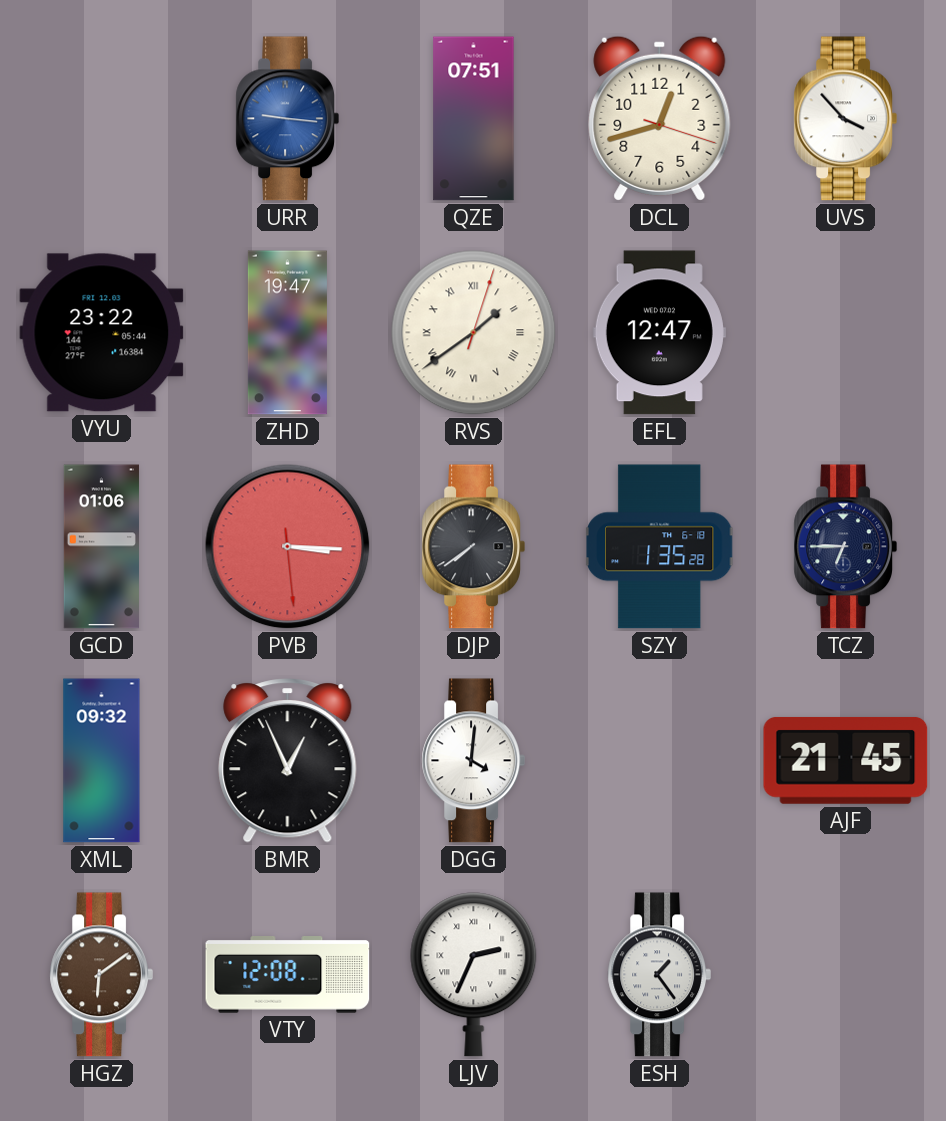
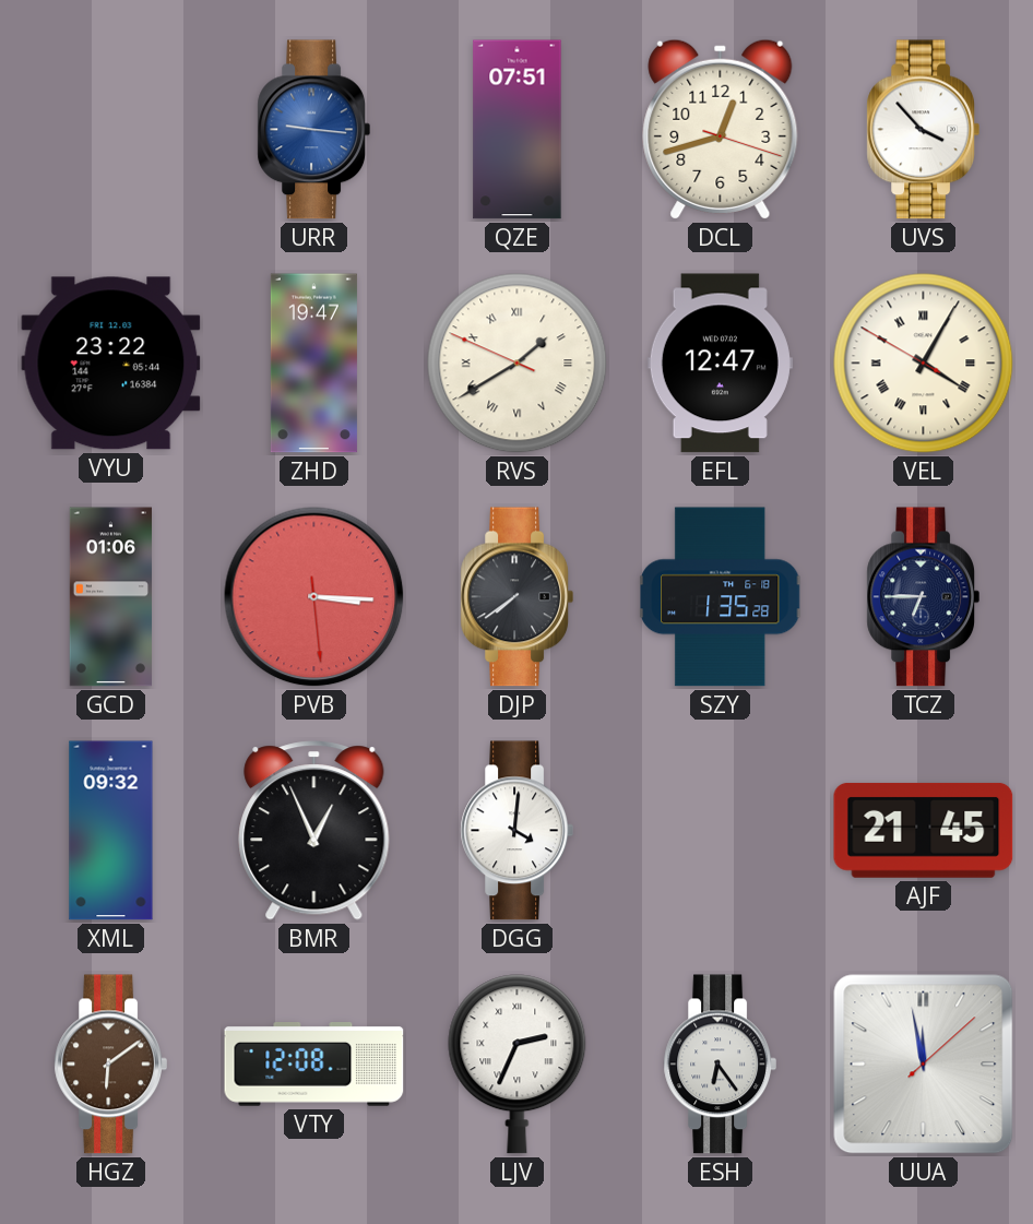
RVS: 1:39:03 -> 1:39:49
VEL: none -> 4:04
ESH: 1:24 -> 6:24
UUA: none -> 11:58
